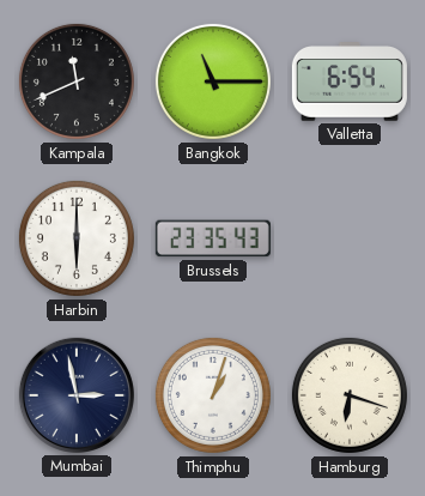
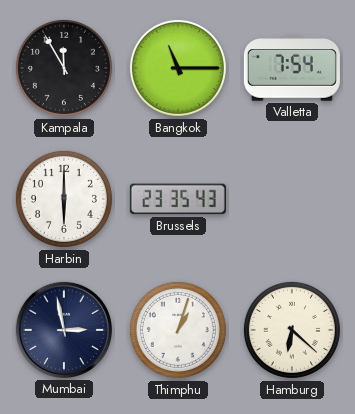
Kampala: 11:41 -> 11:55
Valletta: 6:54 -> 7:54
Hamburg: 6:18 -> 6:22
